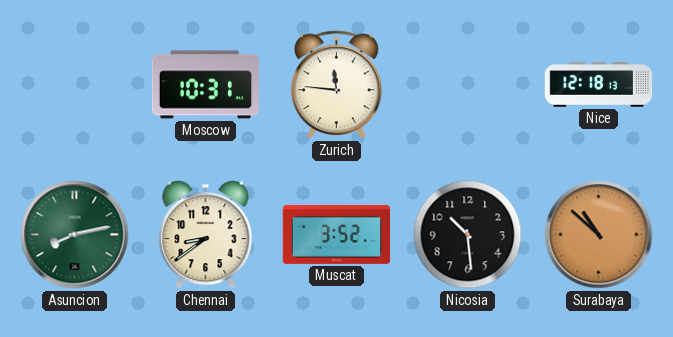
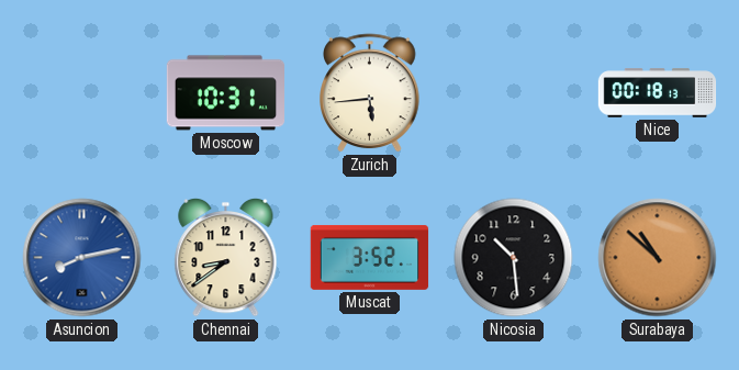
Zurich: 11:46 -> 5:44
Nice: 12:18 -> 00:18
Asuncion dial: green -> blue
